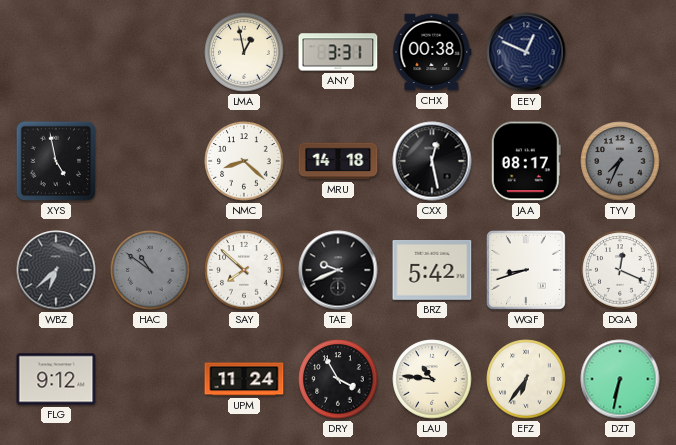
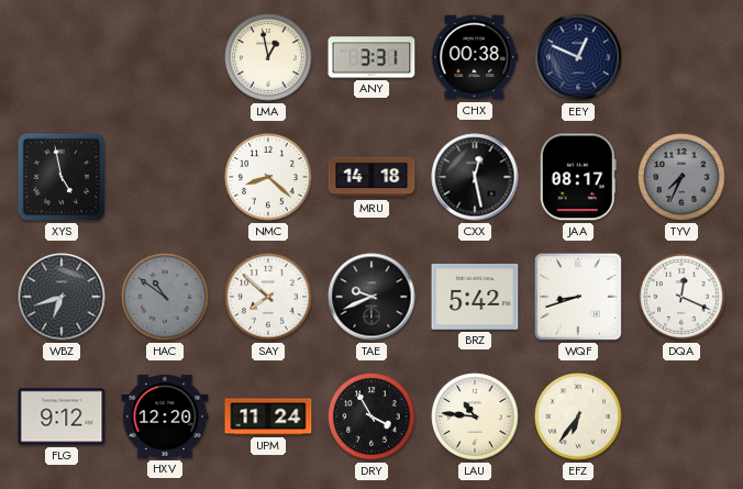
WBZ: 6:38 -> 6:42
HXV: none -> 12:20
DZT: 6:32 -> none
